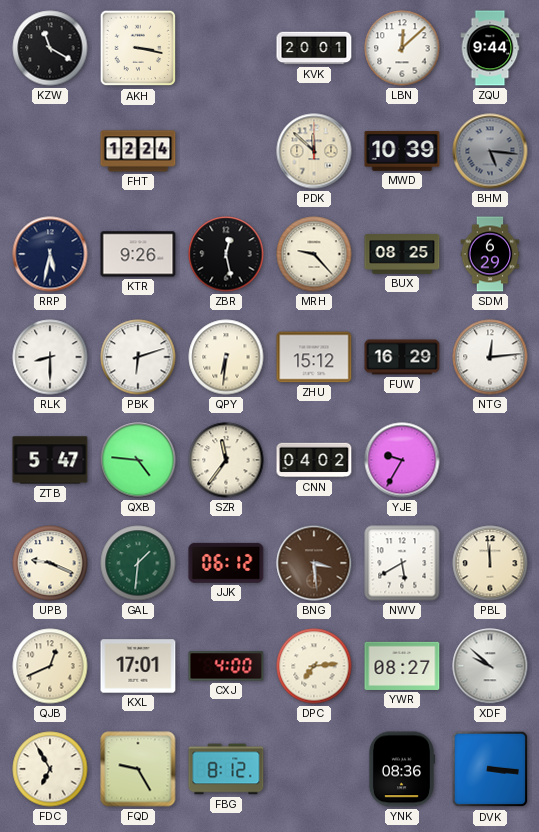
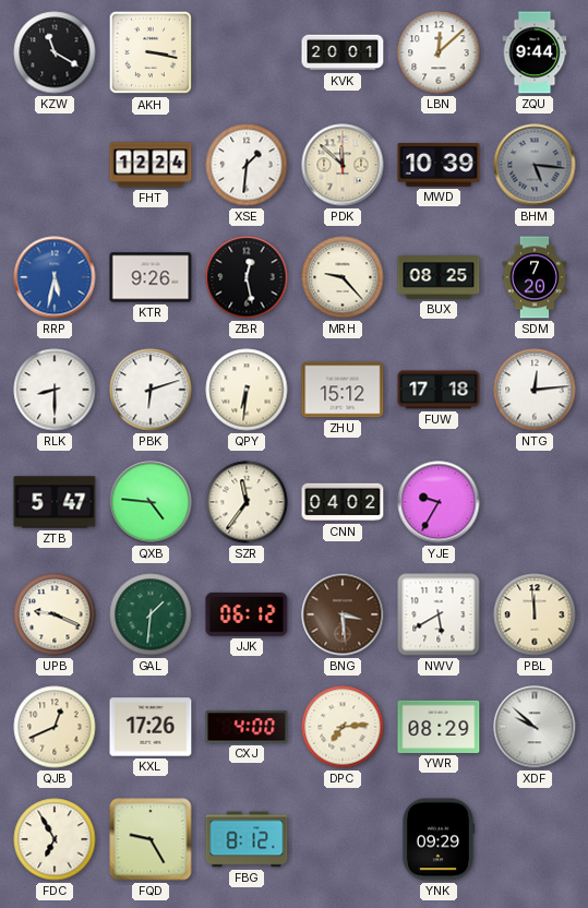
XSE: none -> 1:31
RRP dial: navy -> blue
SDM: 6:29 -> 7:20
FUW: 16:29 -> 17:18
KXL: 17:01 -> 17:26
YWR: 08:27 -> 08:29
YNK: 08:36 -> 09:29
DVK: 3:16 -> none
